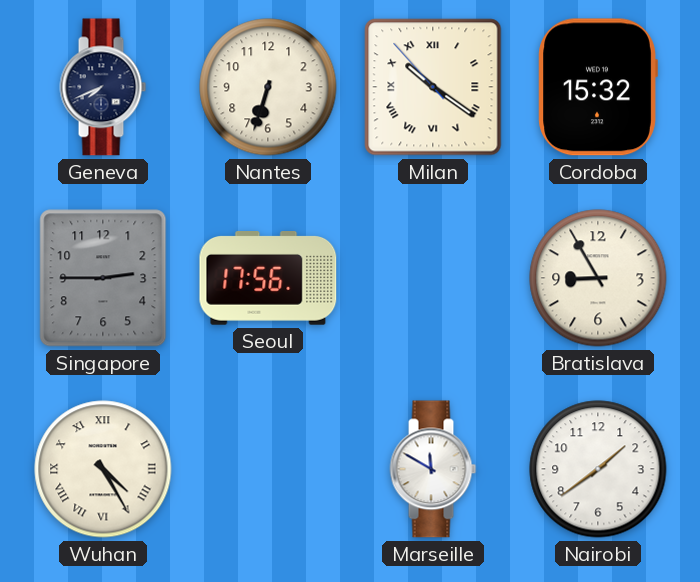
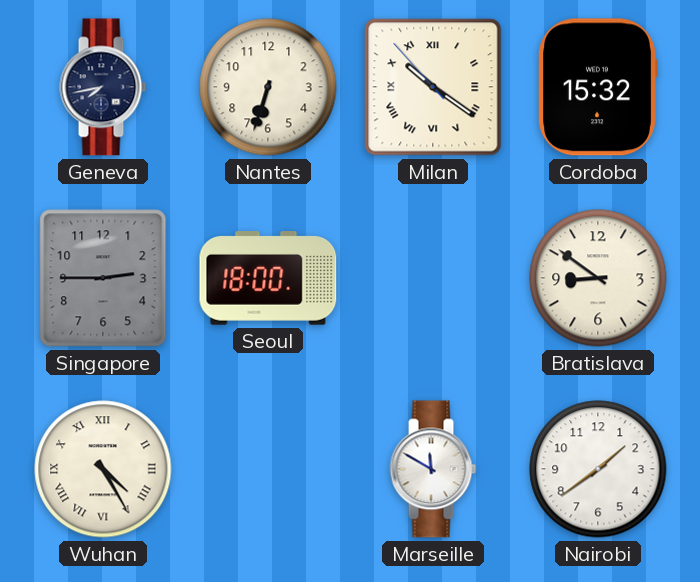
Geneva: 7:41 -> 7:43
Seoul: 17:56 -> 18:00
Bratislava: 8:55 -> 8:51
